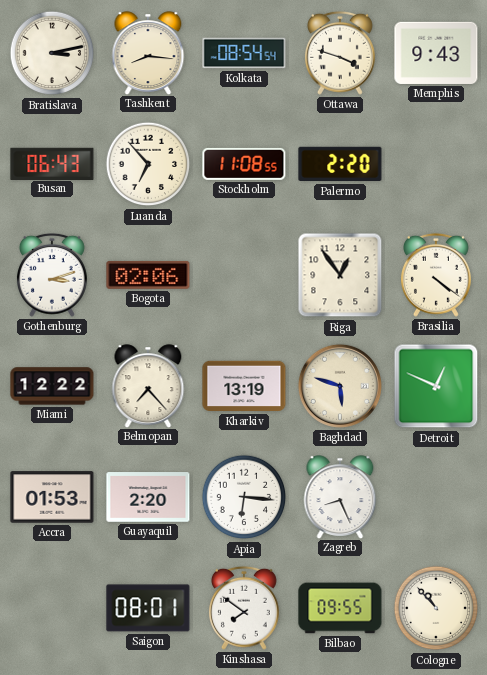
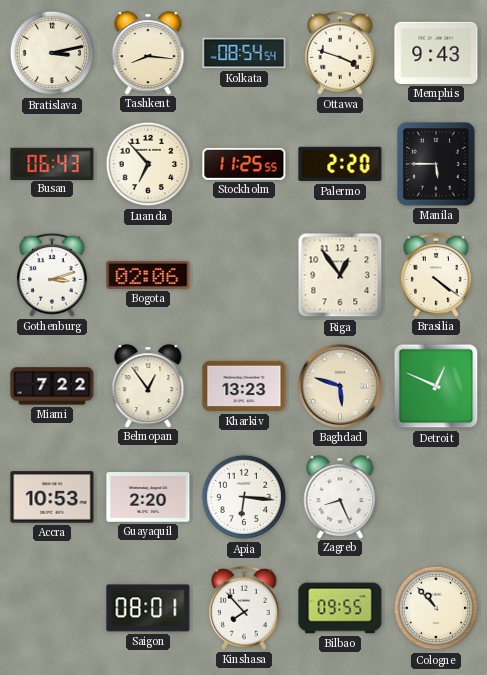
Stockholm: 11:08 -> 11:25
Manila: none -> 5:45
Miami: 12:22 -> 7:22
Belmopan: 7:23 -> 12:54
Kharkiv: 13:19 -> 13:23
Accra: 01:53 -> 10:53
Kinshasa: 7:51 -> 7:53
